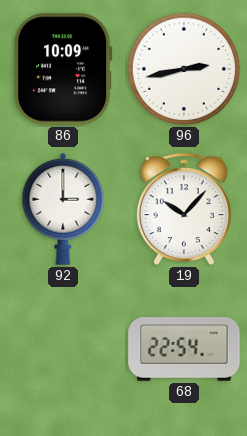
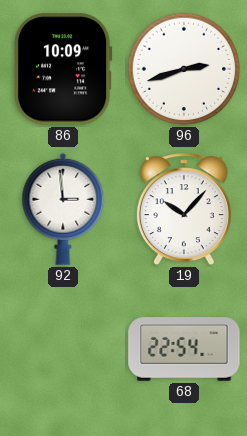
96: 2:43 -> 2:42
92: 3:00 -> 2:59
